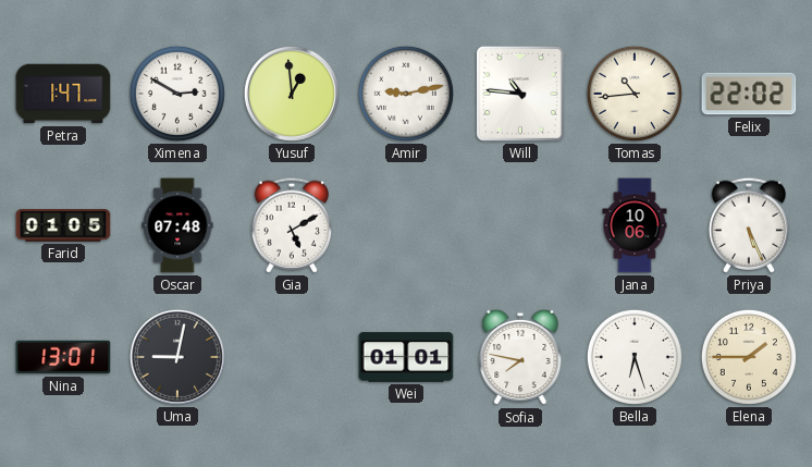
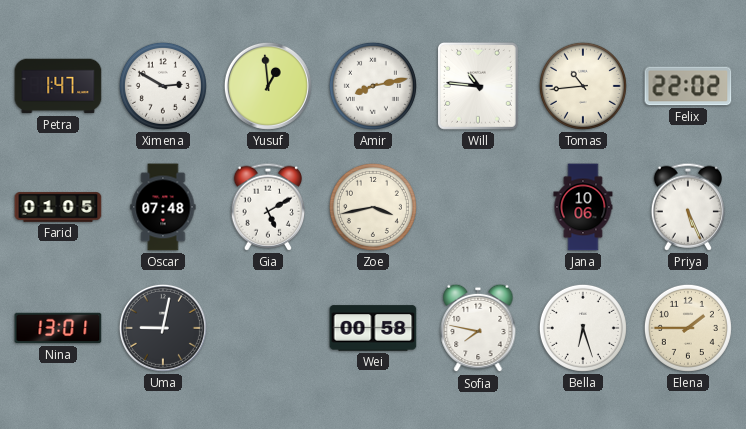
Amir: 9:13 -> 8:13
Zoe: none -> 3:43
Wei: 01:01 -> 00:58
